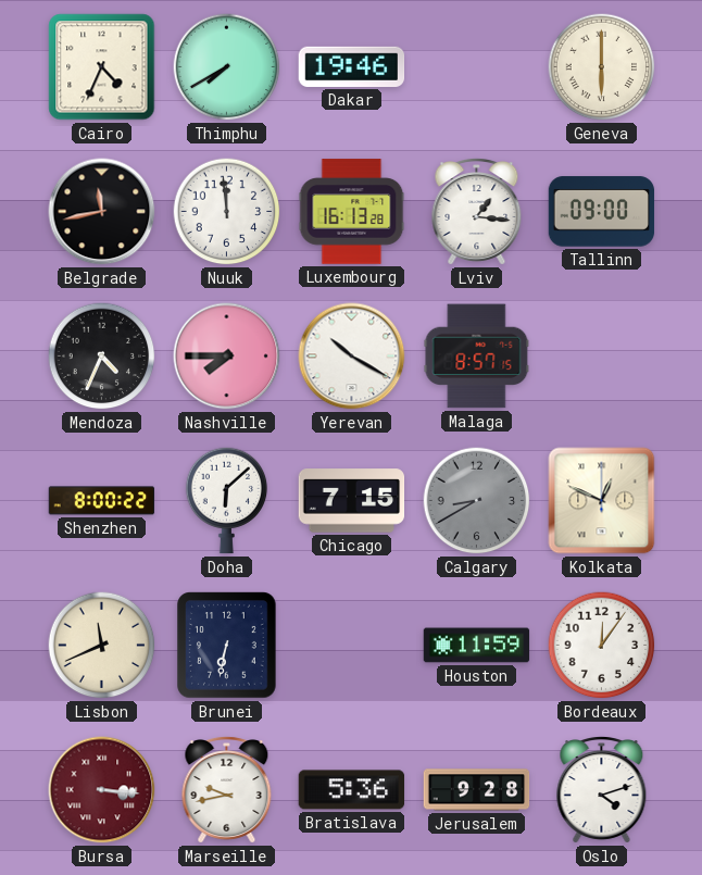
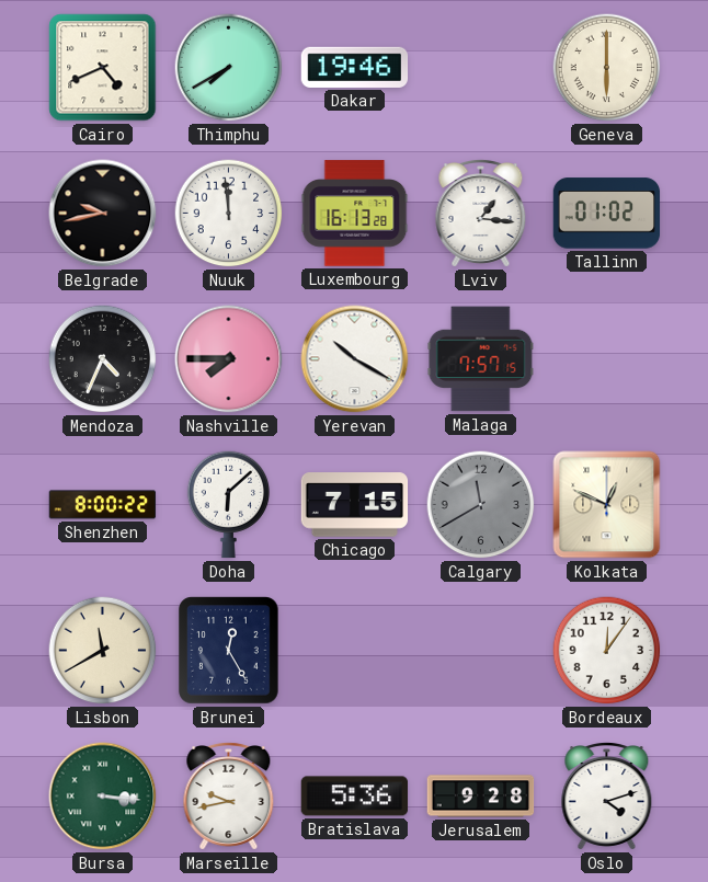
Cairo: 4:34 -> 4:41
Belgrade: 11:43 -> 9:43
Tallinn: 09:00 -> 01:02
Malaga: 8:57 -> 7:57
Calgary: 8:40 -> 11:40
Lisbon: 11:41 -> 11:40
Brunei: 6:32 -> 12:25
Houston: 11:59 -> none
Bursa dial: burgundy -> green
